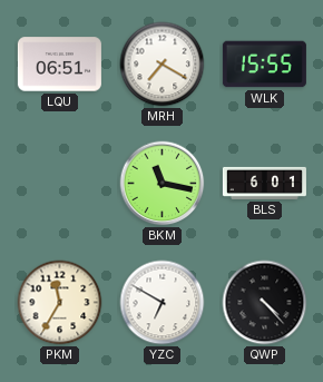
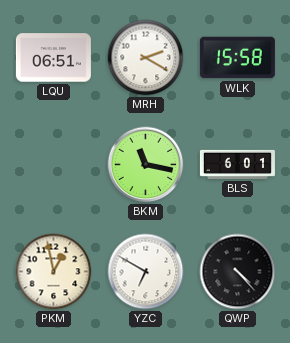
MRH: 7:20 -> 2:20
WLK: 15:55 -> 15:58
PKM: 11:35 -> 12:58
